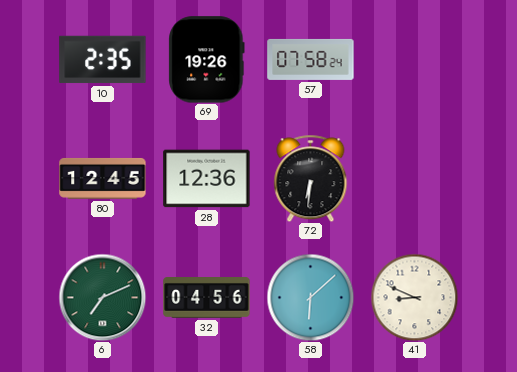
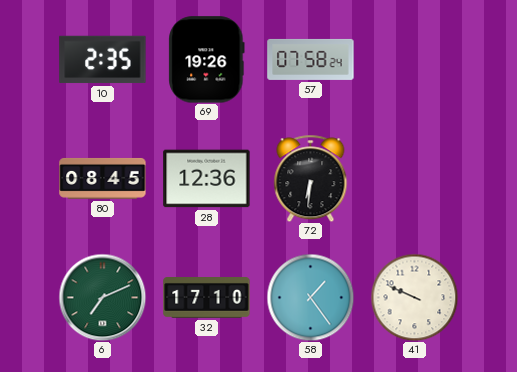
80: 12:45 -> 08:45
32: 04:56 -> 17:10
58: 6:08 -> 1:24
41: 8:49 -> 9:49
